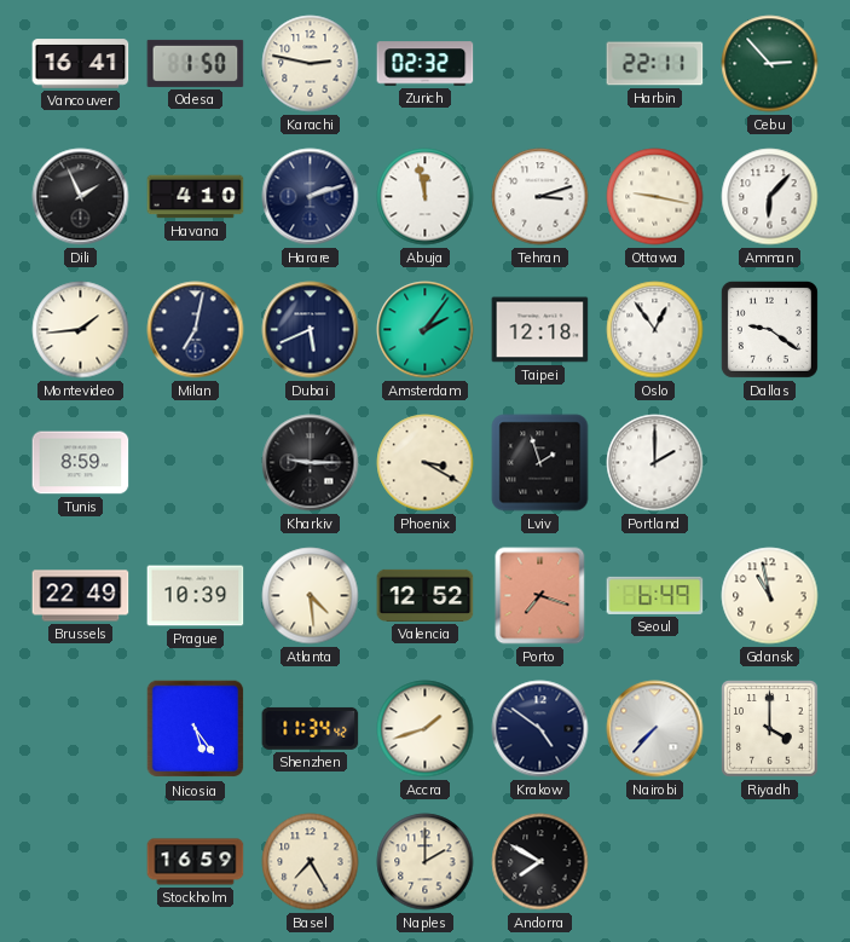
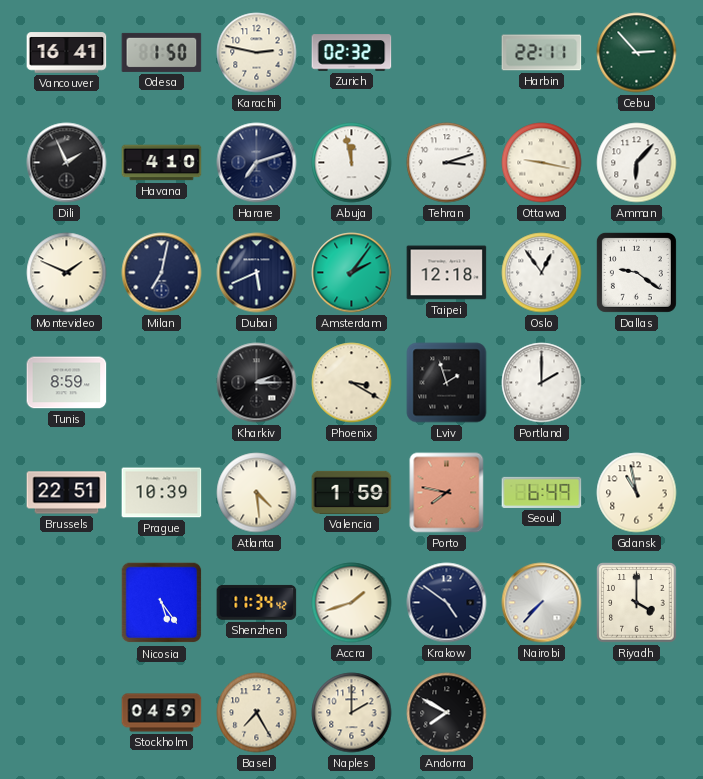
Harare: 2:12 -> 7:12
Montevideo: 1:44 -> 1:49
Kharkiv: 9:15 -> 2:15
Brussels: 22:49 -> 22:51
Valencia: 12:52 -> 1:59
Porto: 7:18 -> 7:47
Stockholm: 16:59 -> 04:59
